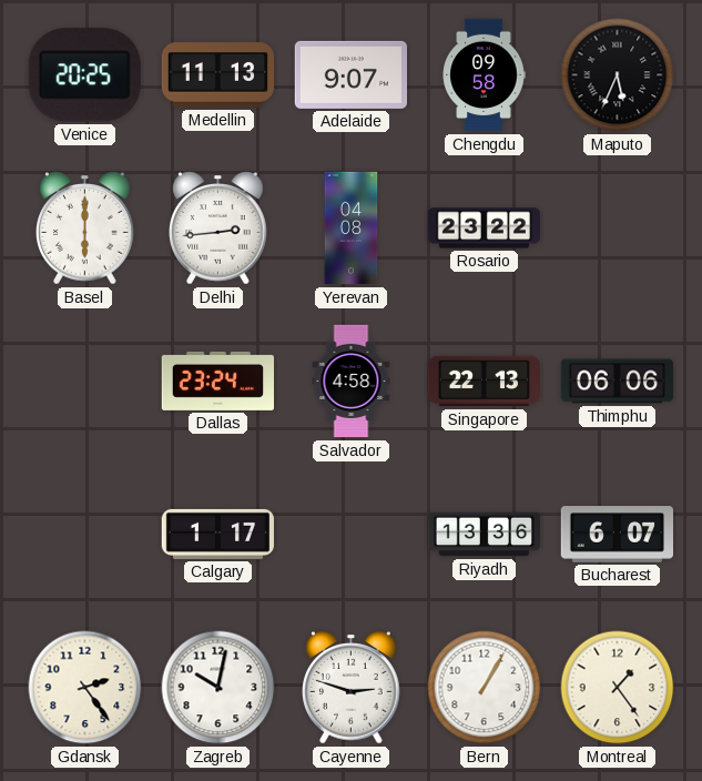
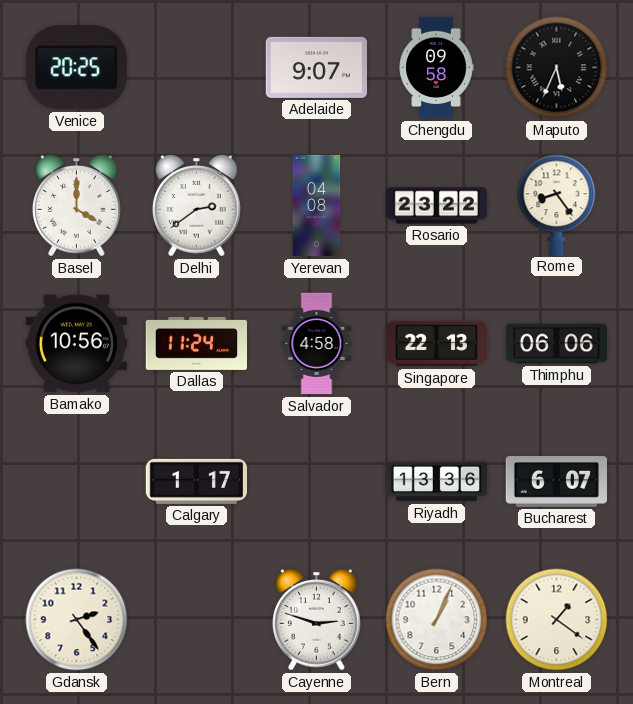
Medellin: 11:13 -> none
Basel: 6:00 -> 4:00
Delhi: 2:44 -> 2:39
Rome: none -> 8:24
Bamako: none -> 10:56
Dallas: 23:24 -> 11:24
Zagreb: 10:02 -> none
Bern: 1:05 -> 1:04
Montreal: 1:24 -> 1:21
